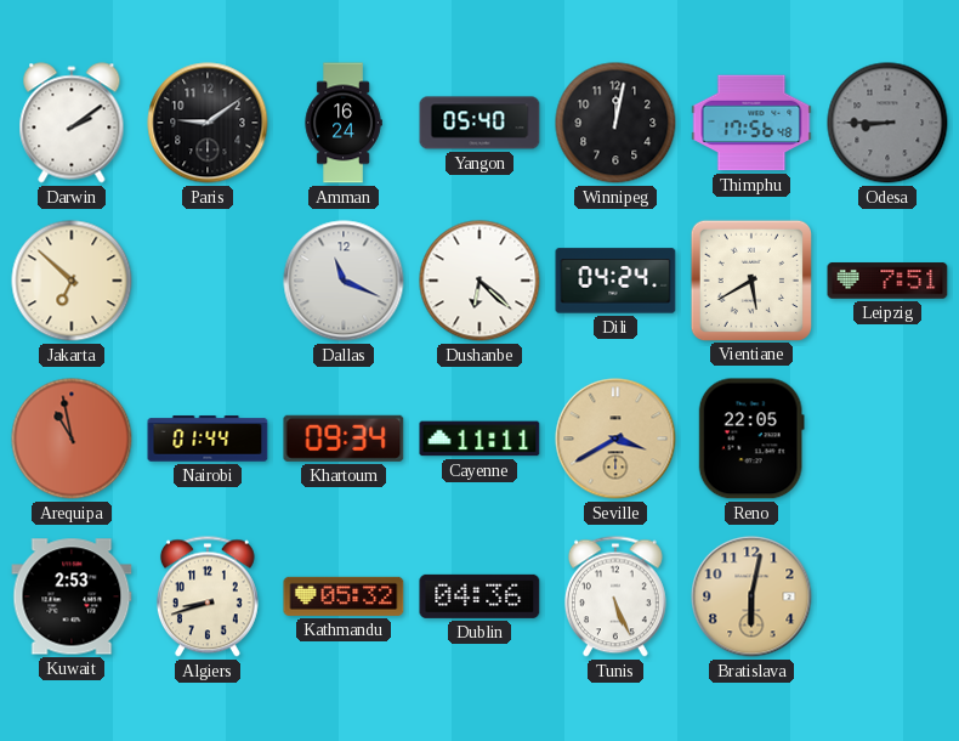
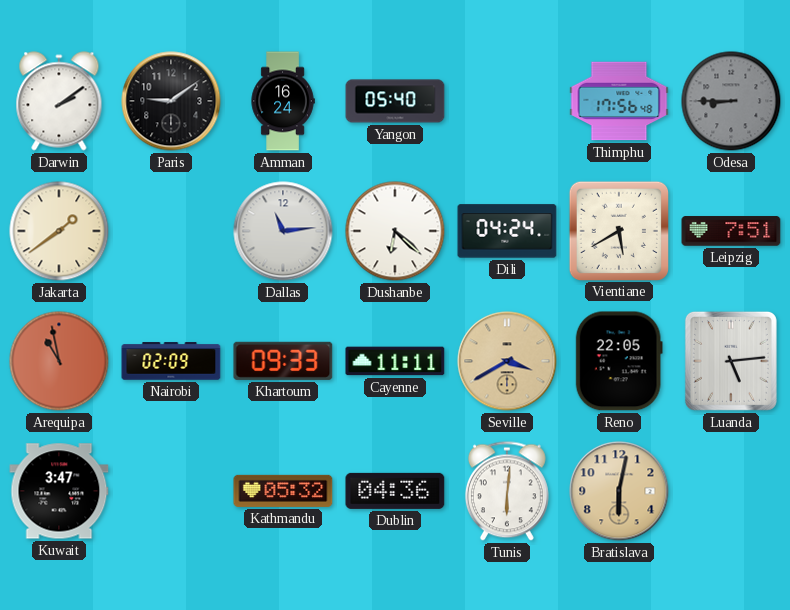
Winnipeg: 12:02 -> none
Jakarta: 6:52 -> 1:39
Dallas: 11:19 -> 11:14
Nairobi: 01:44 -> 02:09
Khartoum: 09:34 -> 09:33
Luanda: none -> 5:14
Kuwait: 2:53 -> 3:47
Algiers: 8:42 -> none
Tunis: 5:26 -> 6:01
